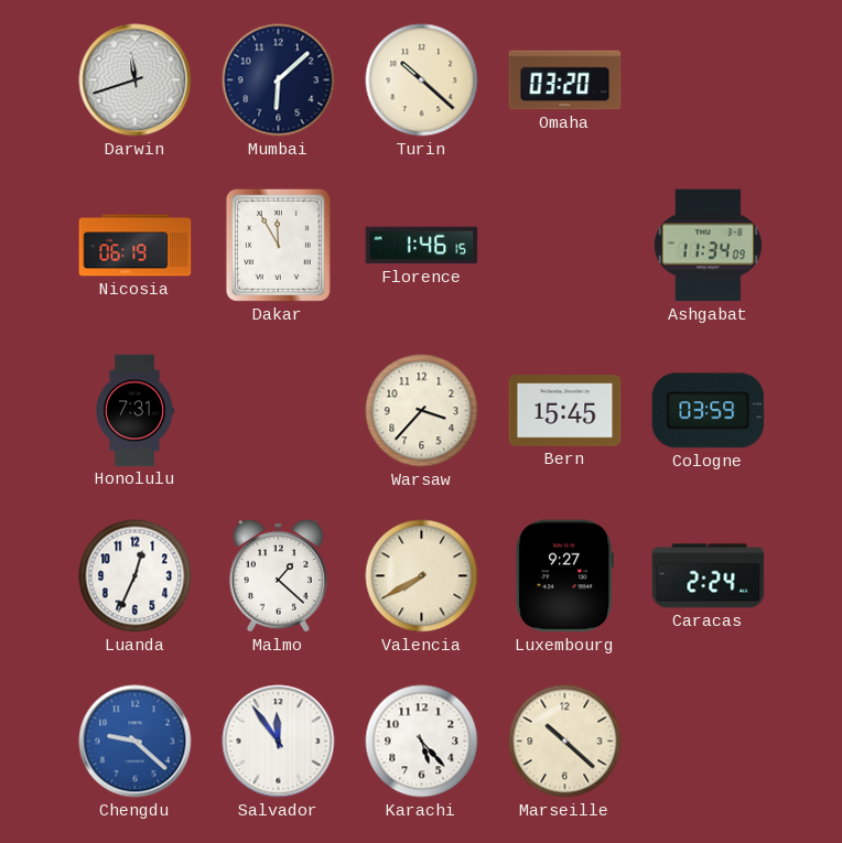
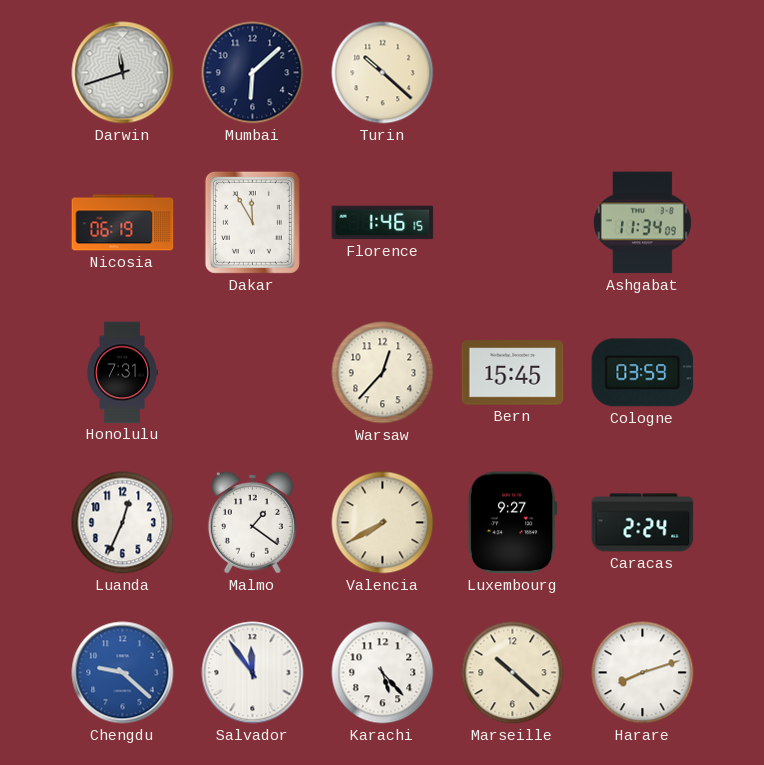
Omaha: 03:20 -> none
Warsaw: 3:37 -> 12:37
Malmo: 1:22 -> 1:21
Harare: none -> 8:12
